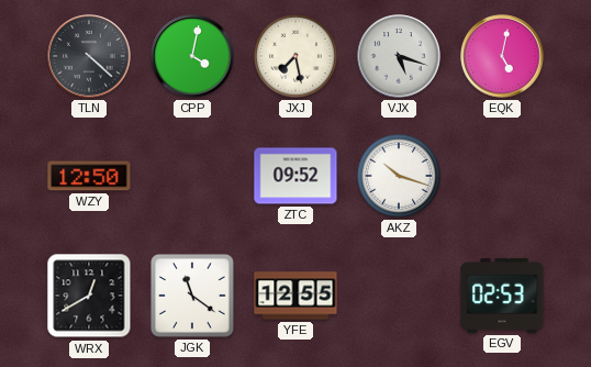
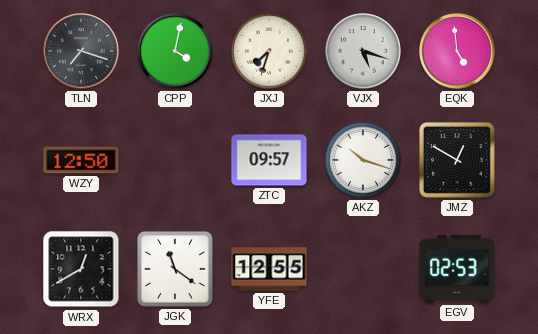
TLN: 4:22 -> 7:18
JXJ: 7:28 -> 7:33
EQK: 5:02 -> 4:59
ZTC: 09:52 -> 09:57
JMZ: none -> 12:50
